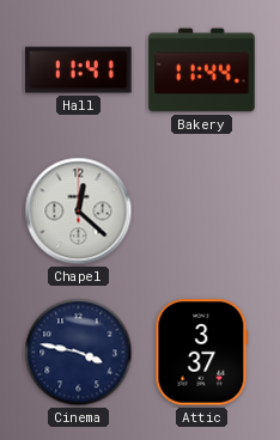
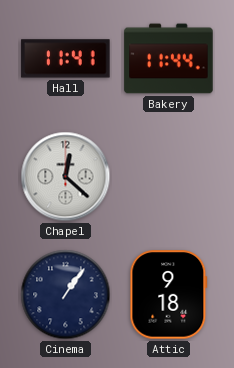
Cinema: 3:47 -> 1:06
Attic: 3:37 -> 9:18
